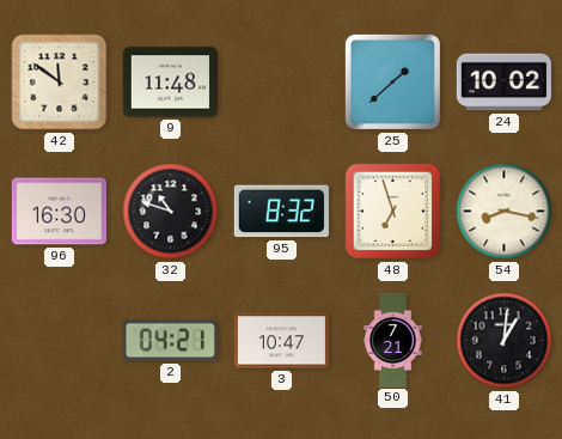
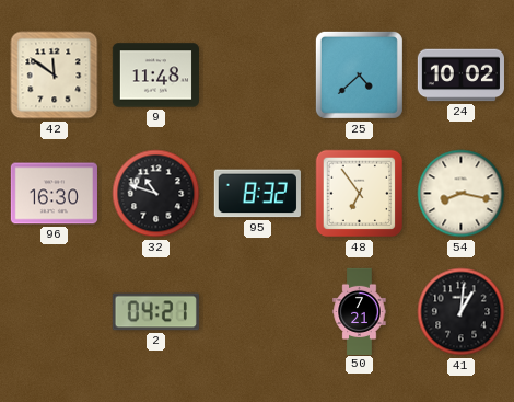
25: 1:38 -> 4:38
48: 6:57 -> 6:54
3: 10:47 -> none
